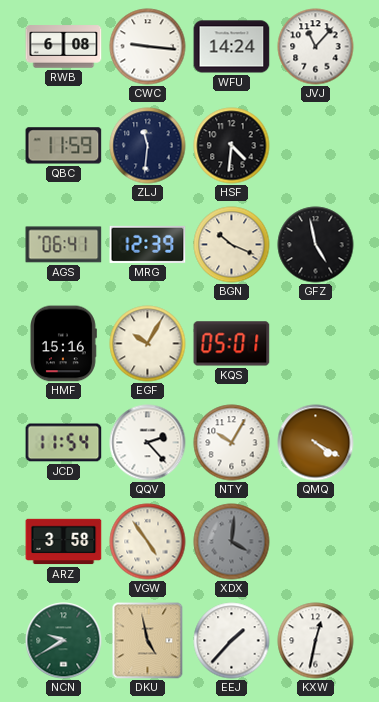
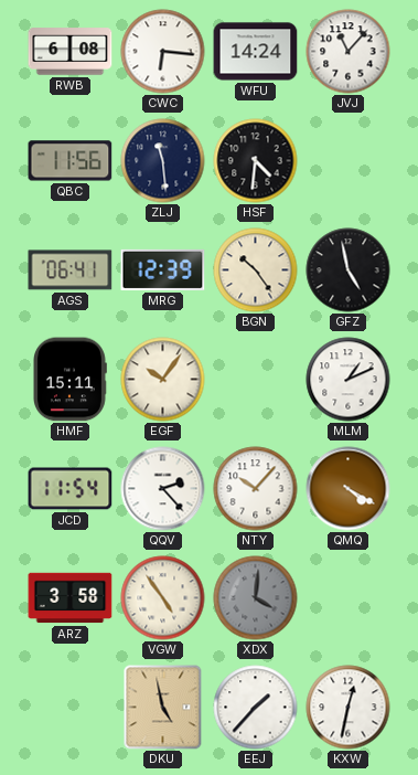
CWC: 9:16 -> 6:16
QBC: 11:59 -> 11:56
ZLJ: 11:31 -> 11:29
BGN: 10:19 -> 10:24
HMF: 15:16 -> 15:11
EGF: 10:05 -> 10:06
KQS: 05:01 -> none
MLM: none -> 1:11
NTY: 10:05 -> 10:07
NCN: 9:40 -> none
